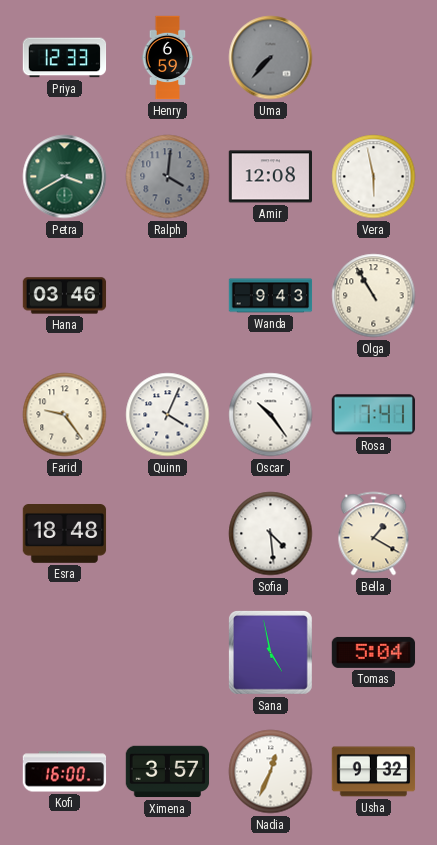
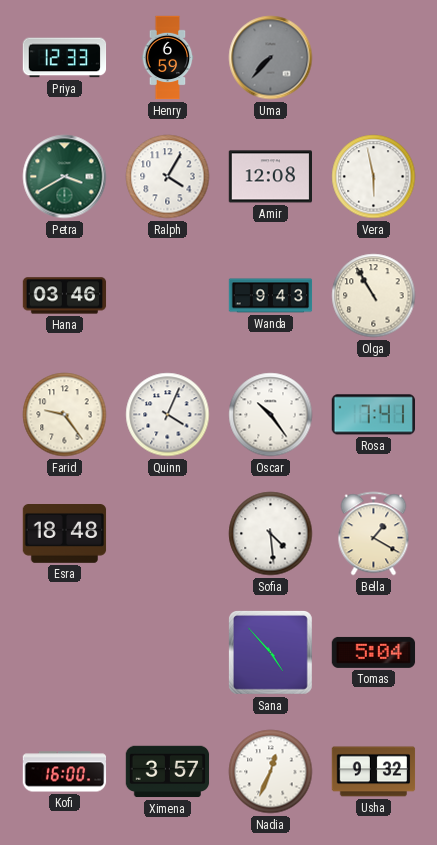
Ralph: 4:01 -> 4:05
Ralph dial: grey -> white
Sana: 4:58 -> 4:53
